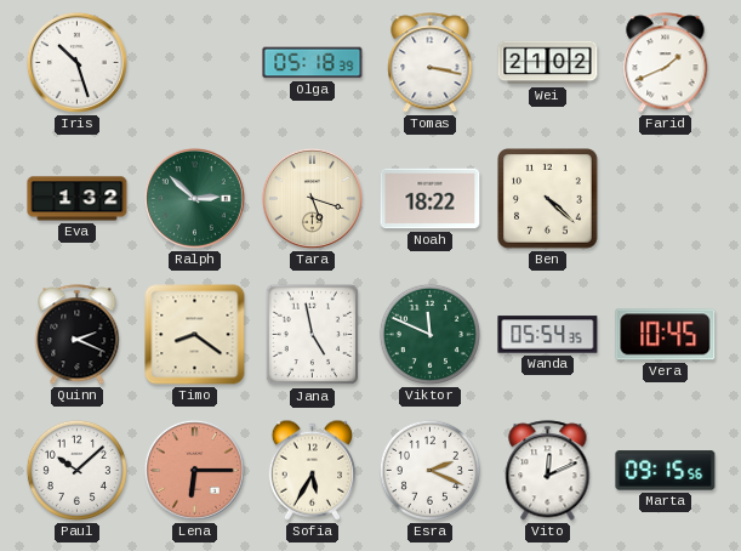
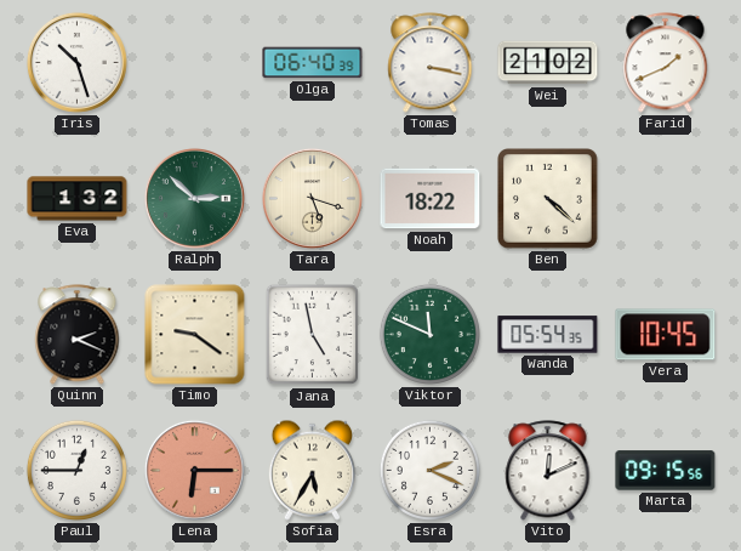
Olga: 05:18 -> 06:40
Timo: 8:21 -> 9:21
Paul: 10:08 -> 12:45
